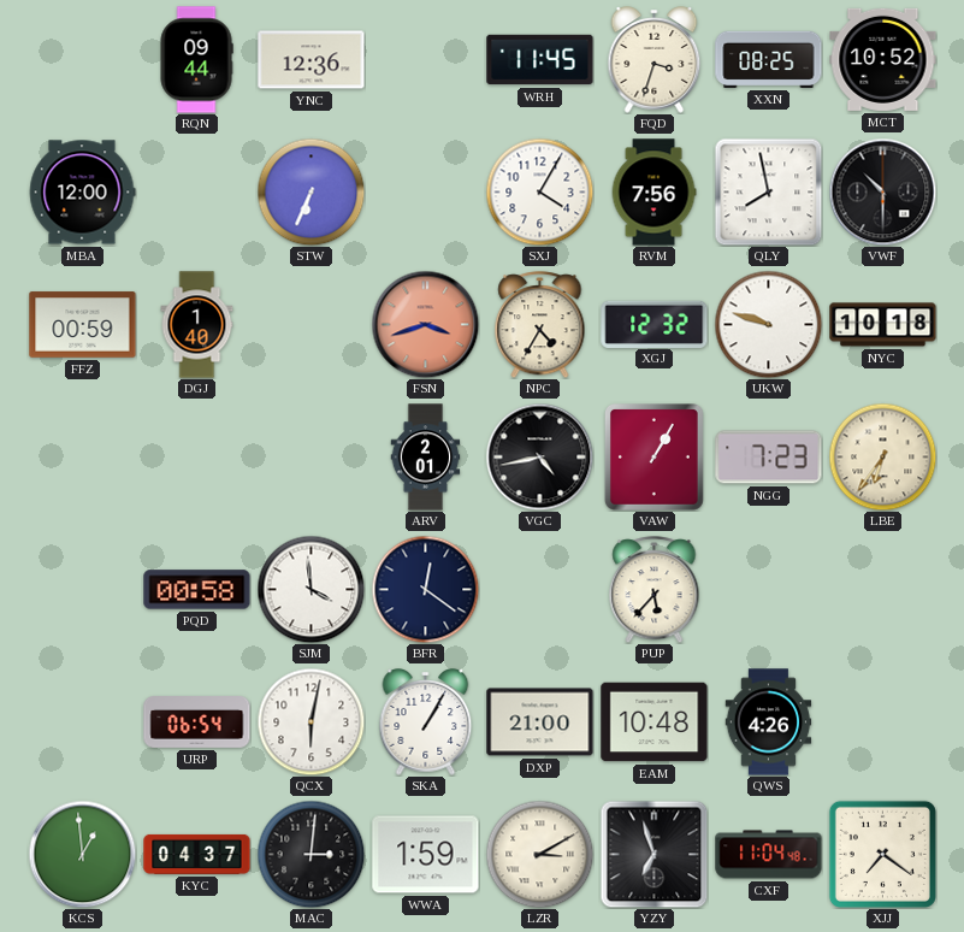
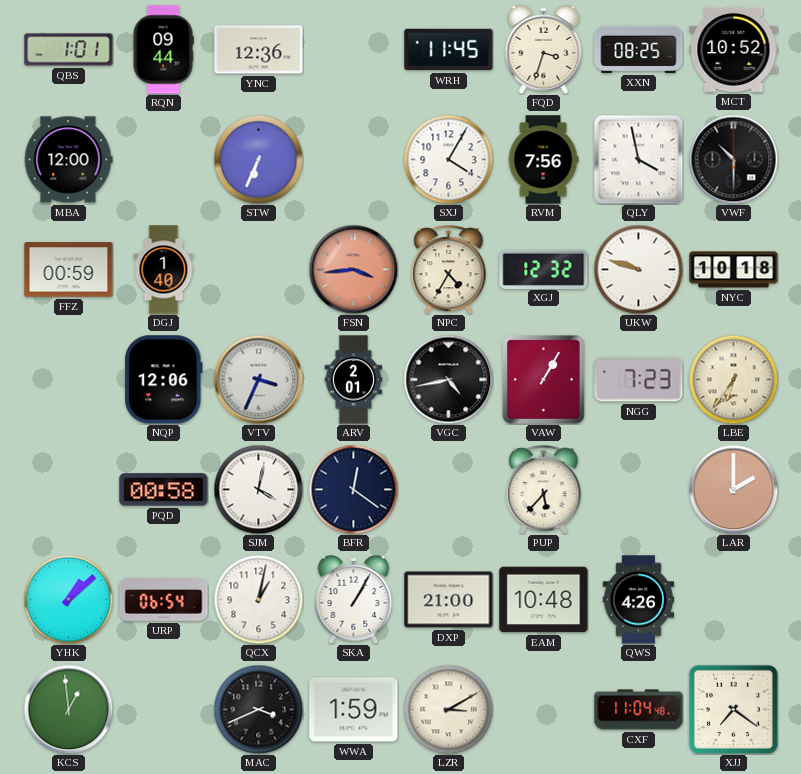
QBS: none -> 1:01
QLY: 7:58 -> 3:58
FSN: 3:42 -> 3:44
NQP: none -> 12:06
VTV: none -> 3:34
SJM: 3:59 -> 4:02
LAR: none -> 2:00
YHK: none -> 1:08
QCX: 6:02 -> 1:02
KYC: 04:37 -> none
MAC: 3:01 -> 3:41
YZY: 6:57 -> none
